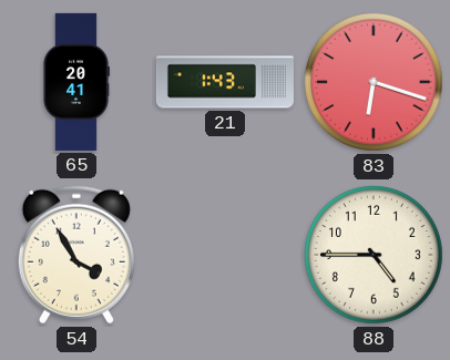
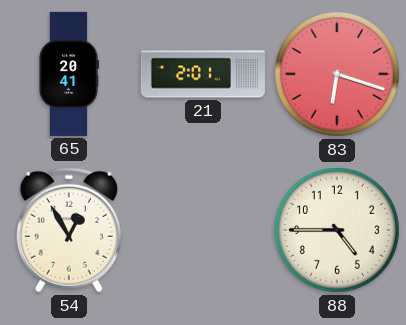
21: 1:43 -> 2:01
54: 3:55 -> 12:55
